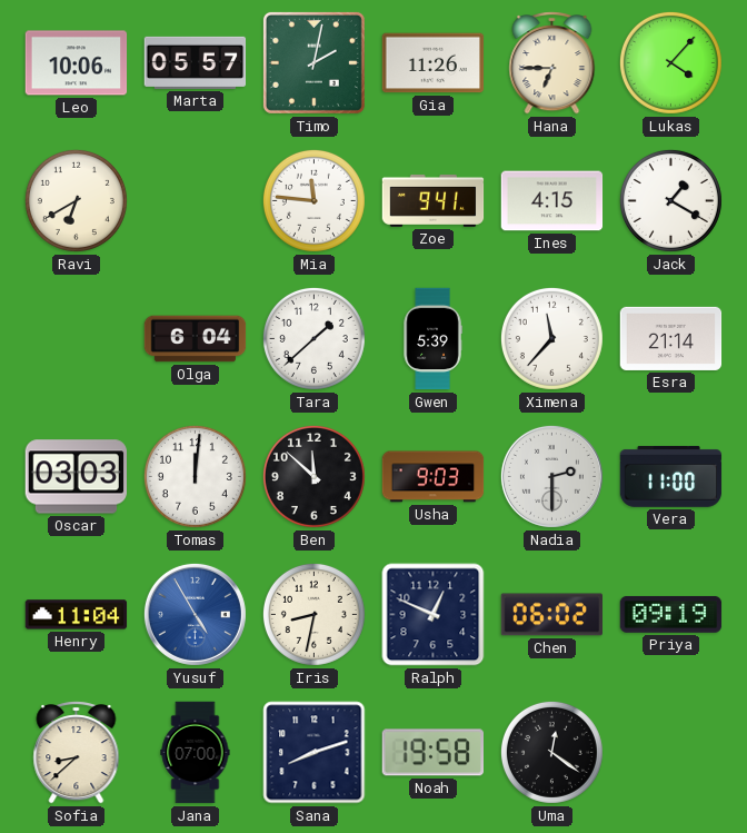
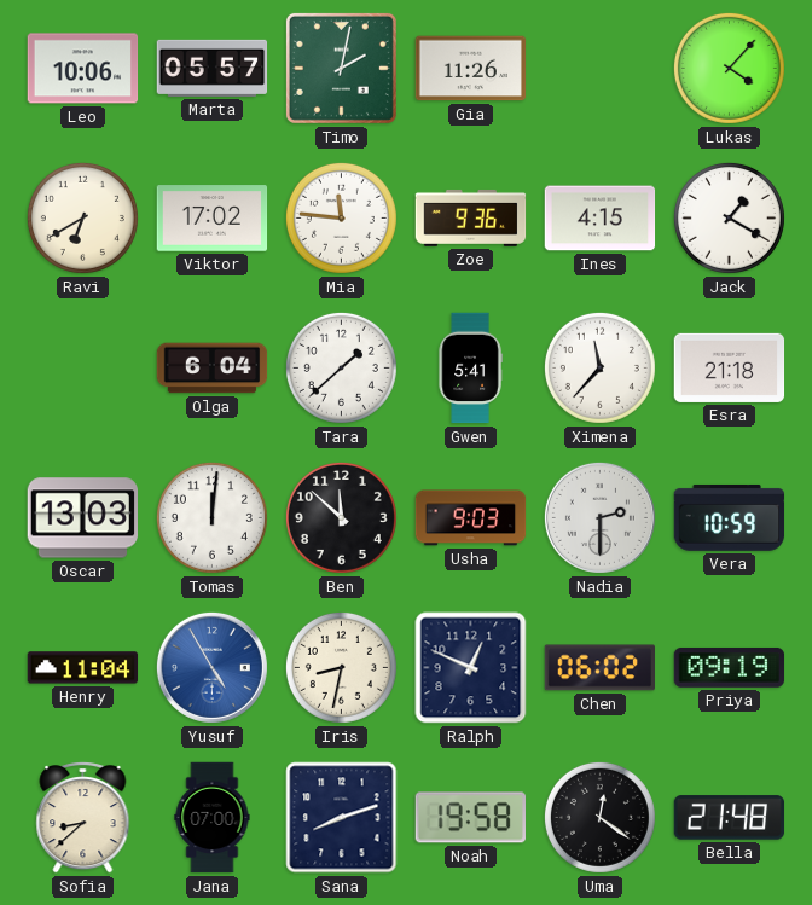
Hana: 6:45 -> none
Viktor: none -> 17:02
Zoe: 9:41 -> 9:36
Gwen: 5:39 -> 5:41
Esra: 21:14 -> 21:18
Oscar: 03:03 -> 13:03
Vera: 11:00 -> 10:59
Bella: none -> 21:48
